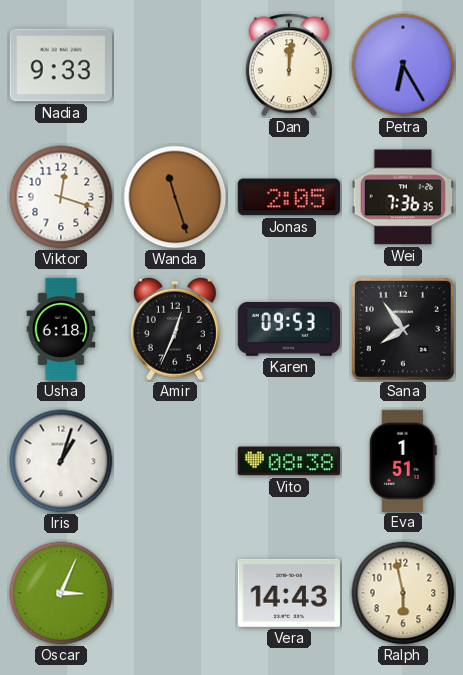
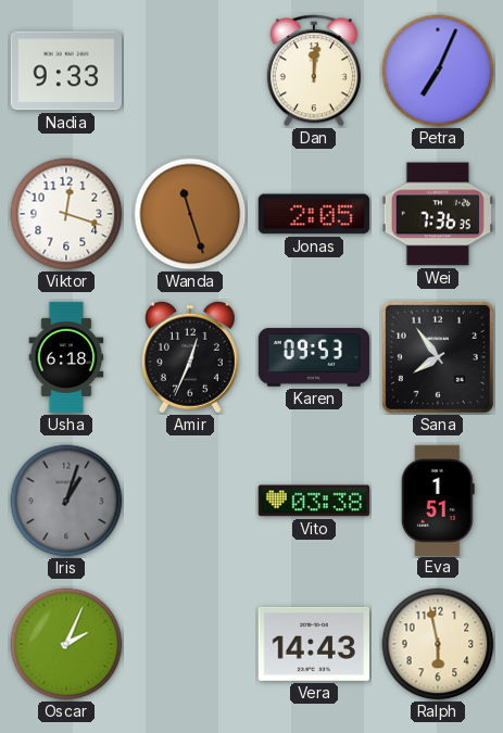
Petra: 6:25 -> 7:04
Iris dial: white -> grey
Vito: 08:38 -> 03:38
Oscar: 3:04 -> 2:04
